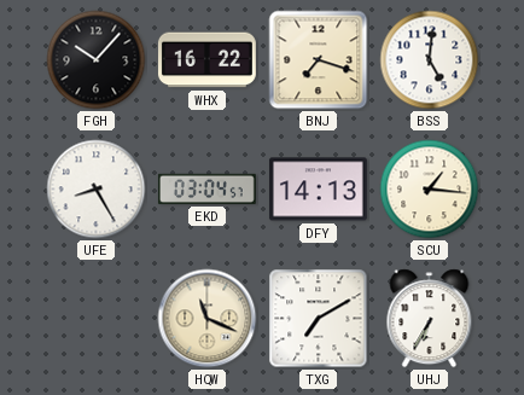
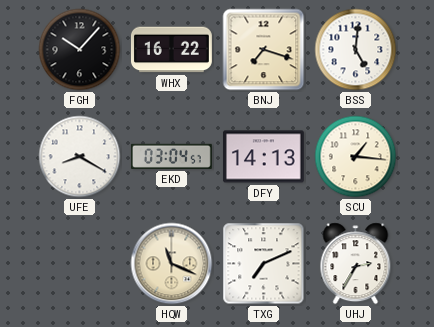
UFE: 8:25 -> 8:20
TXG: 7:10 -> 7:11
UHJ: 6:35 -> 2:35
